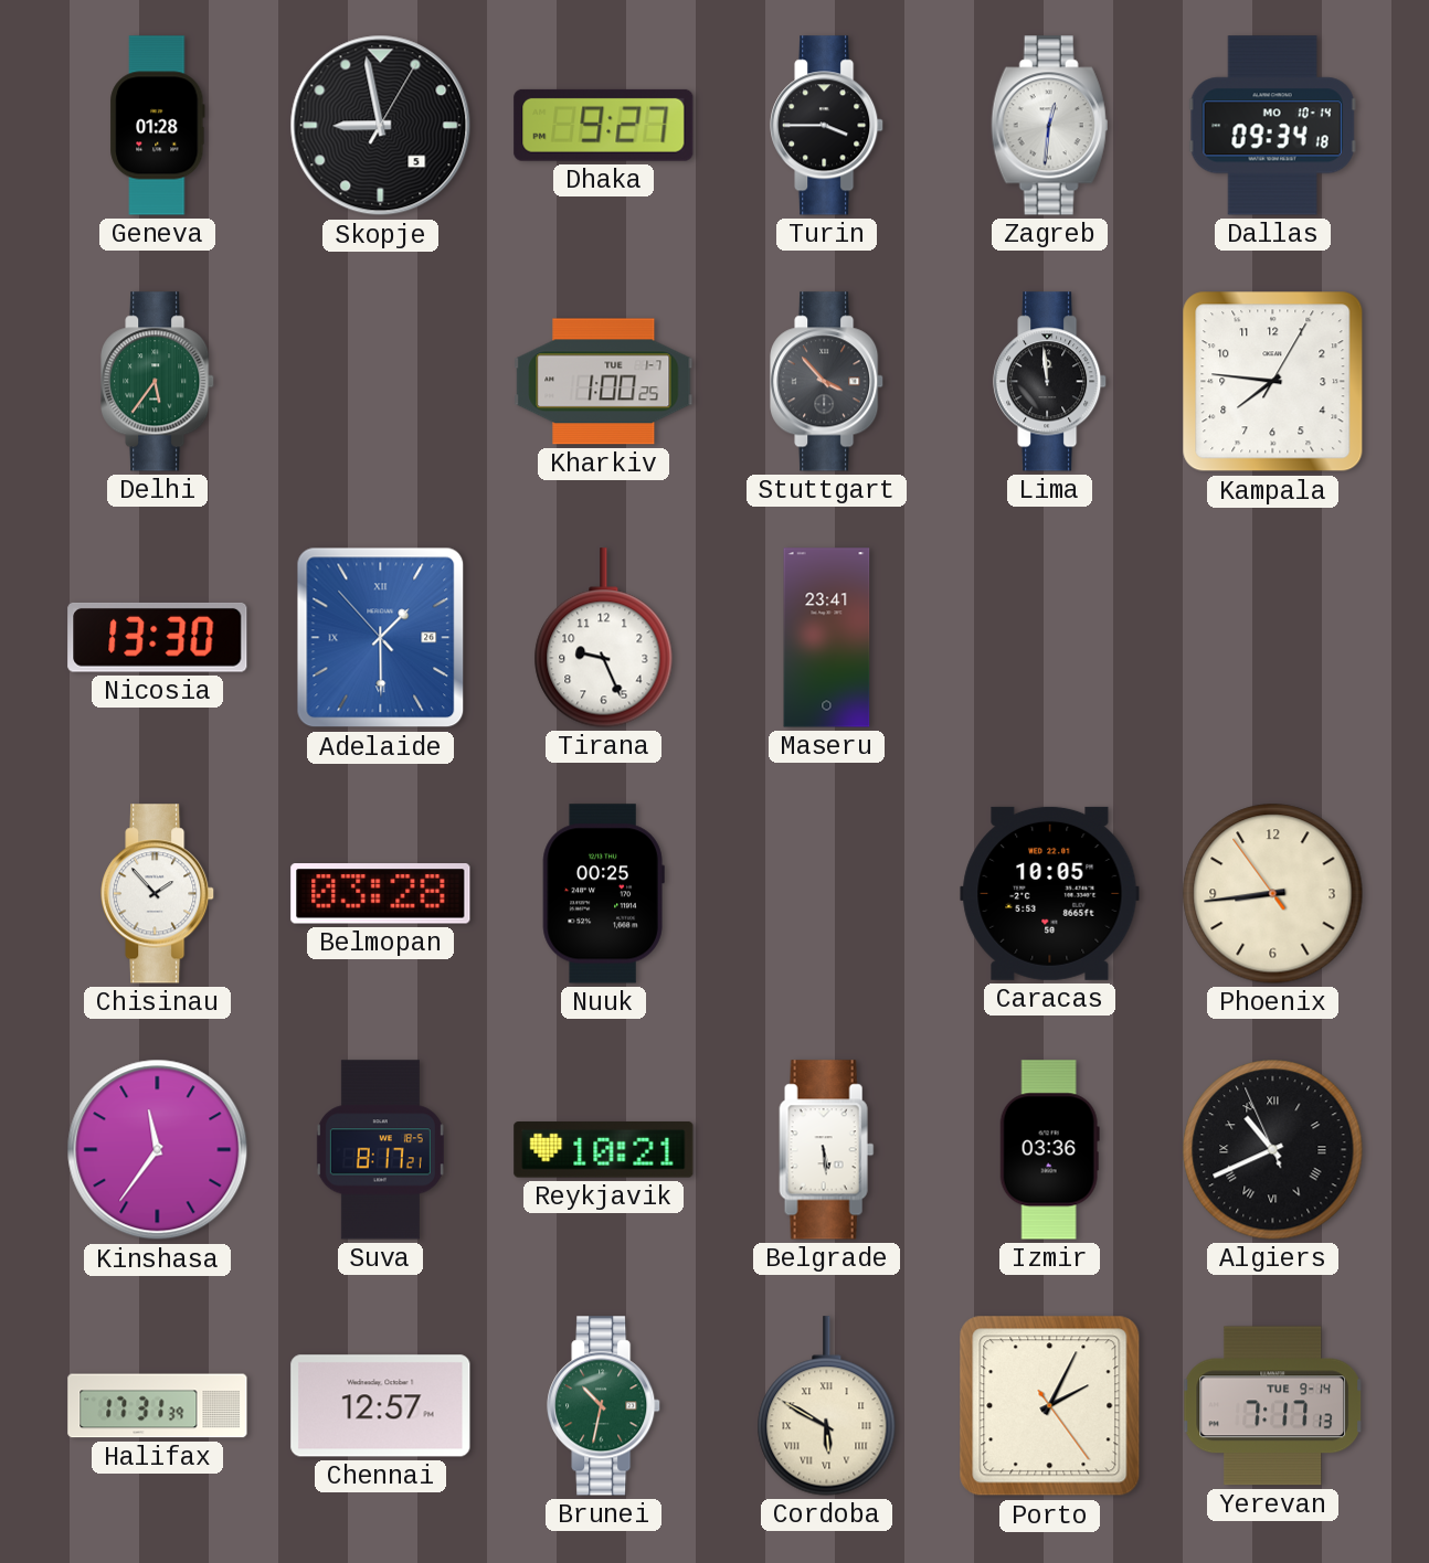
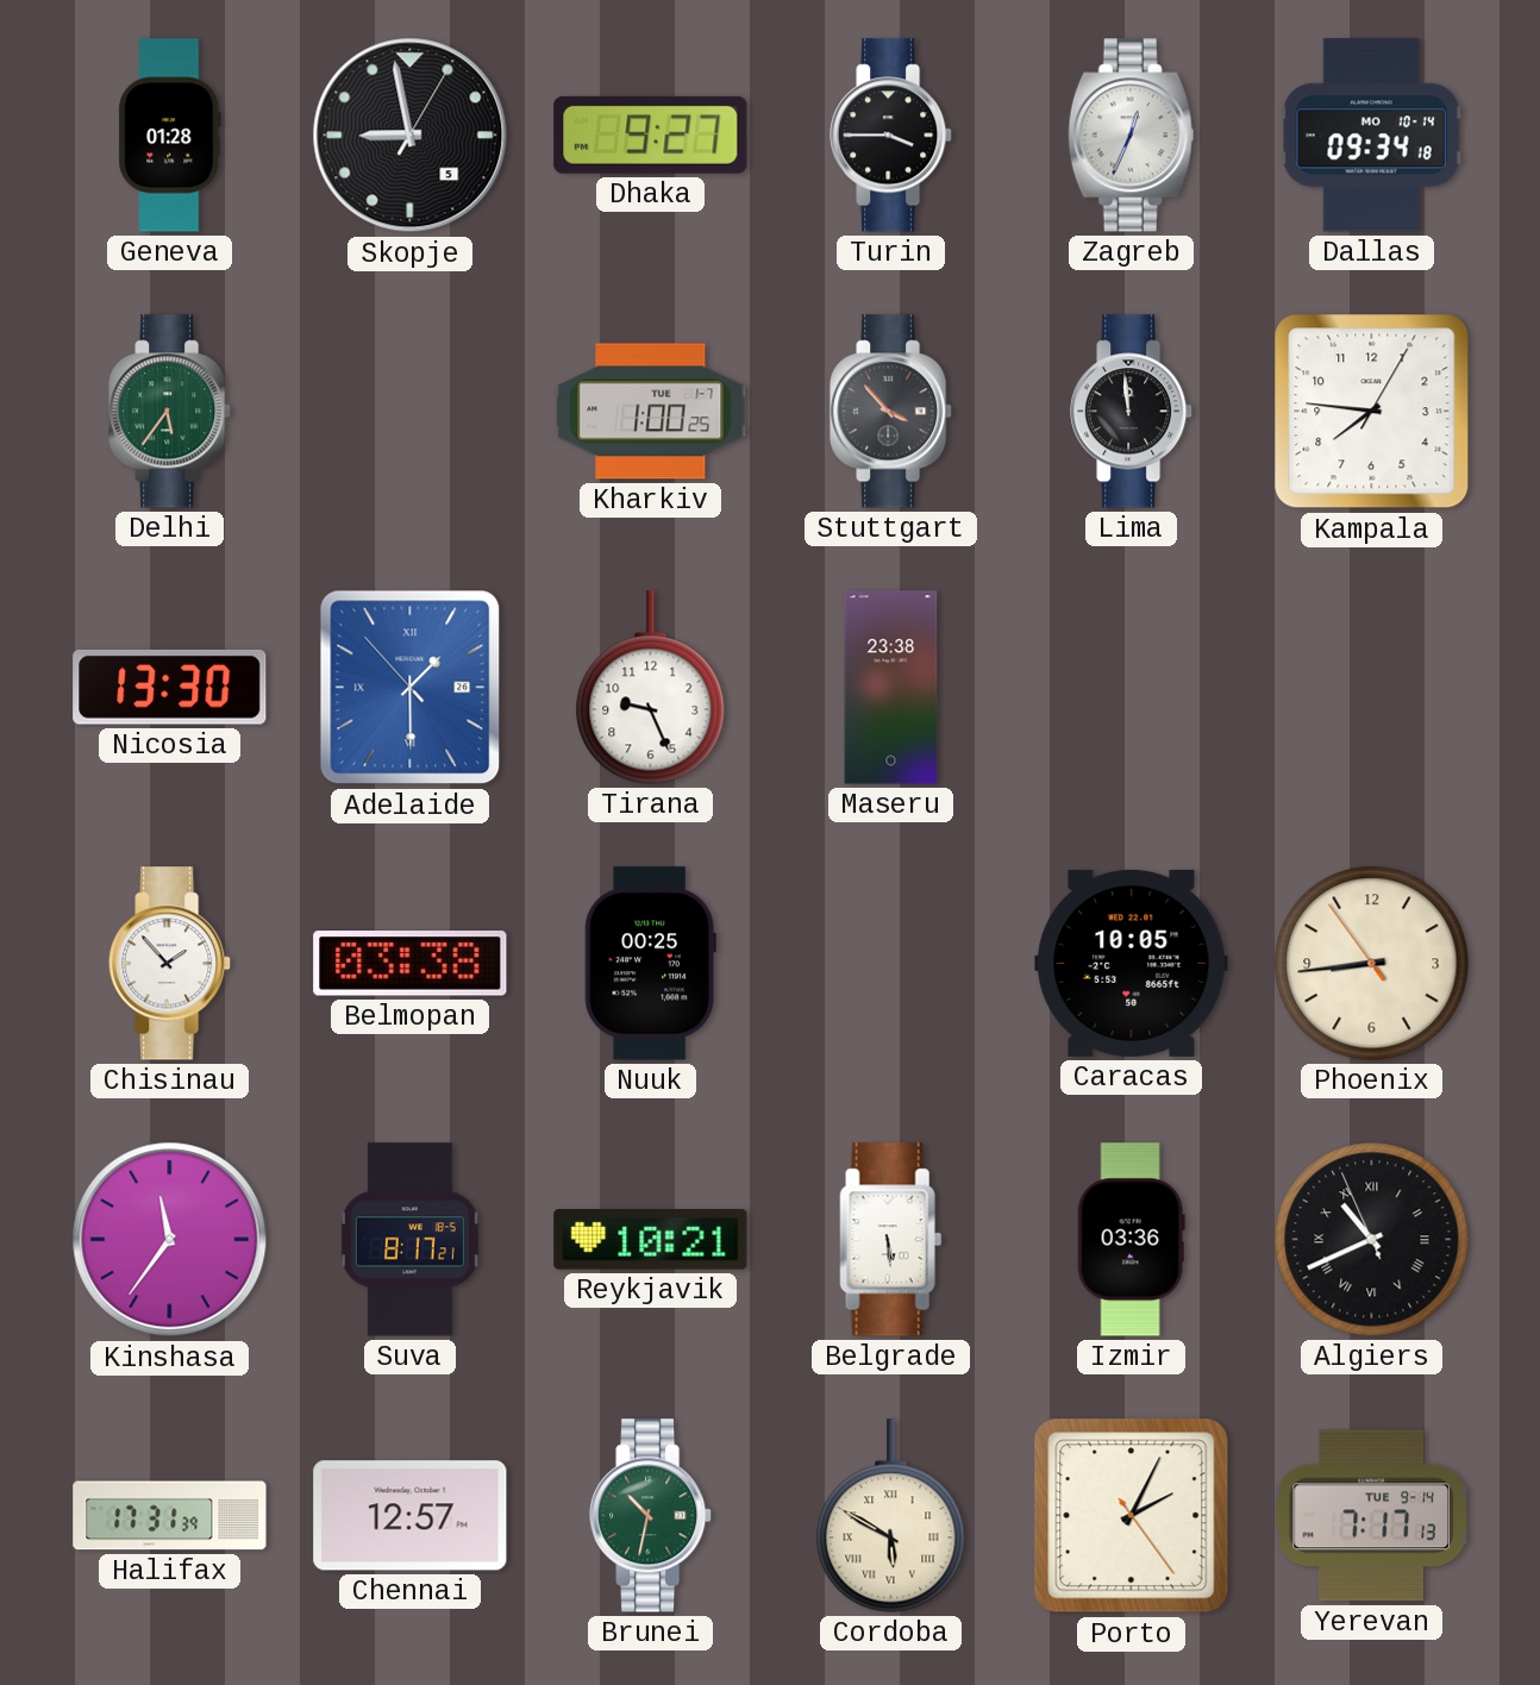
Zagreb: 12:31 -> 12:34
Maseru: 23:41 -> 23:38
Belmopan: 03:28 -> 03:38
